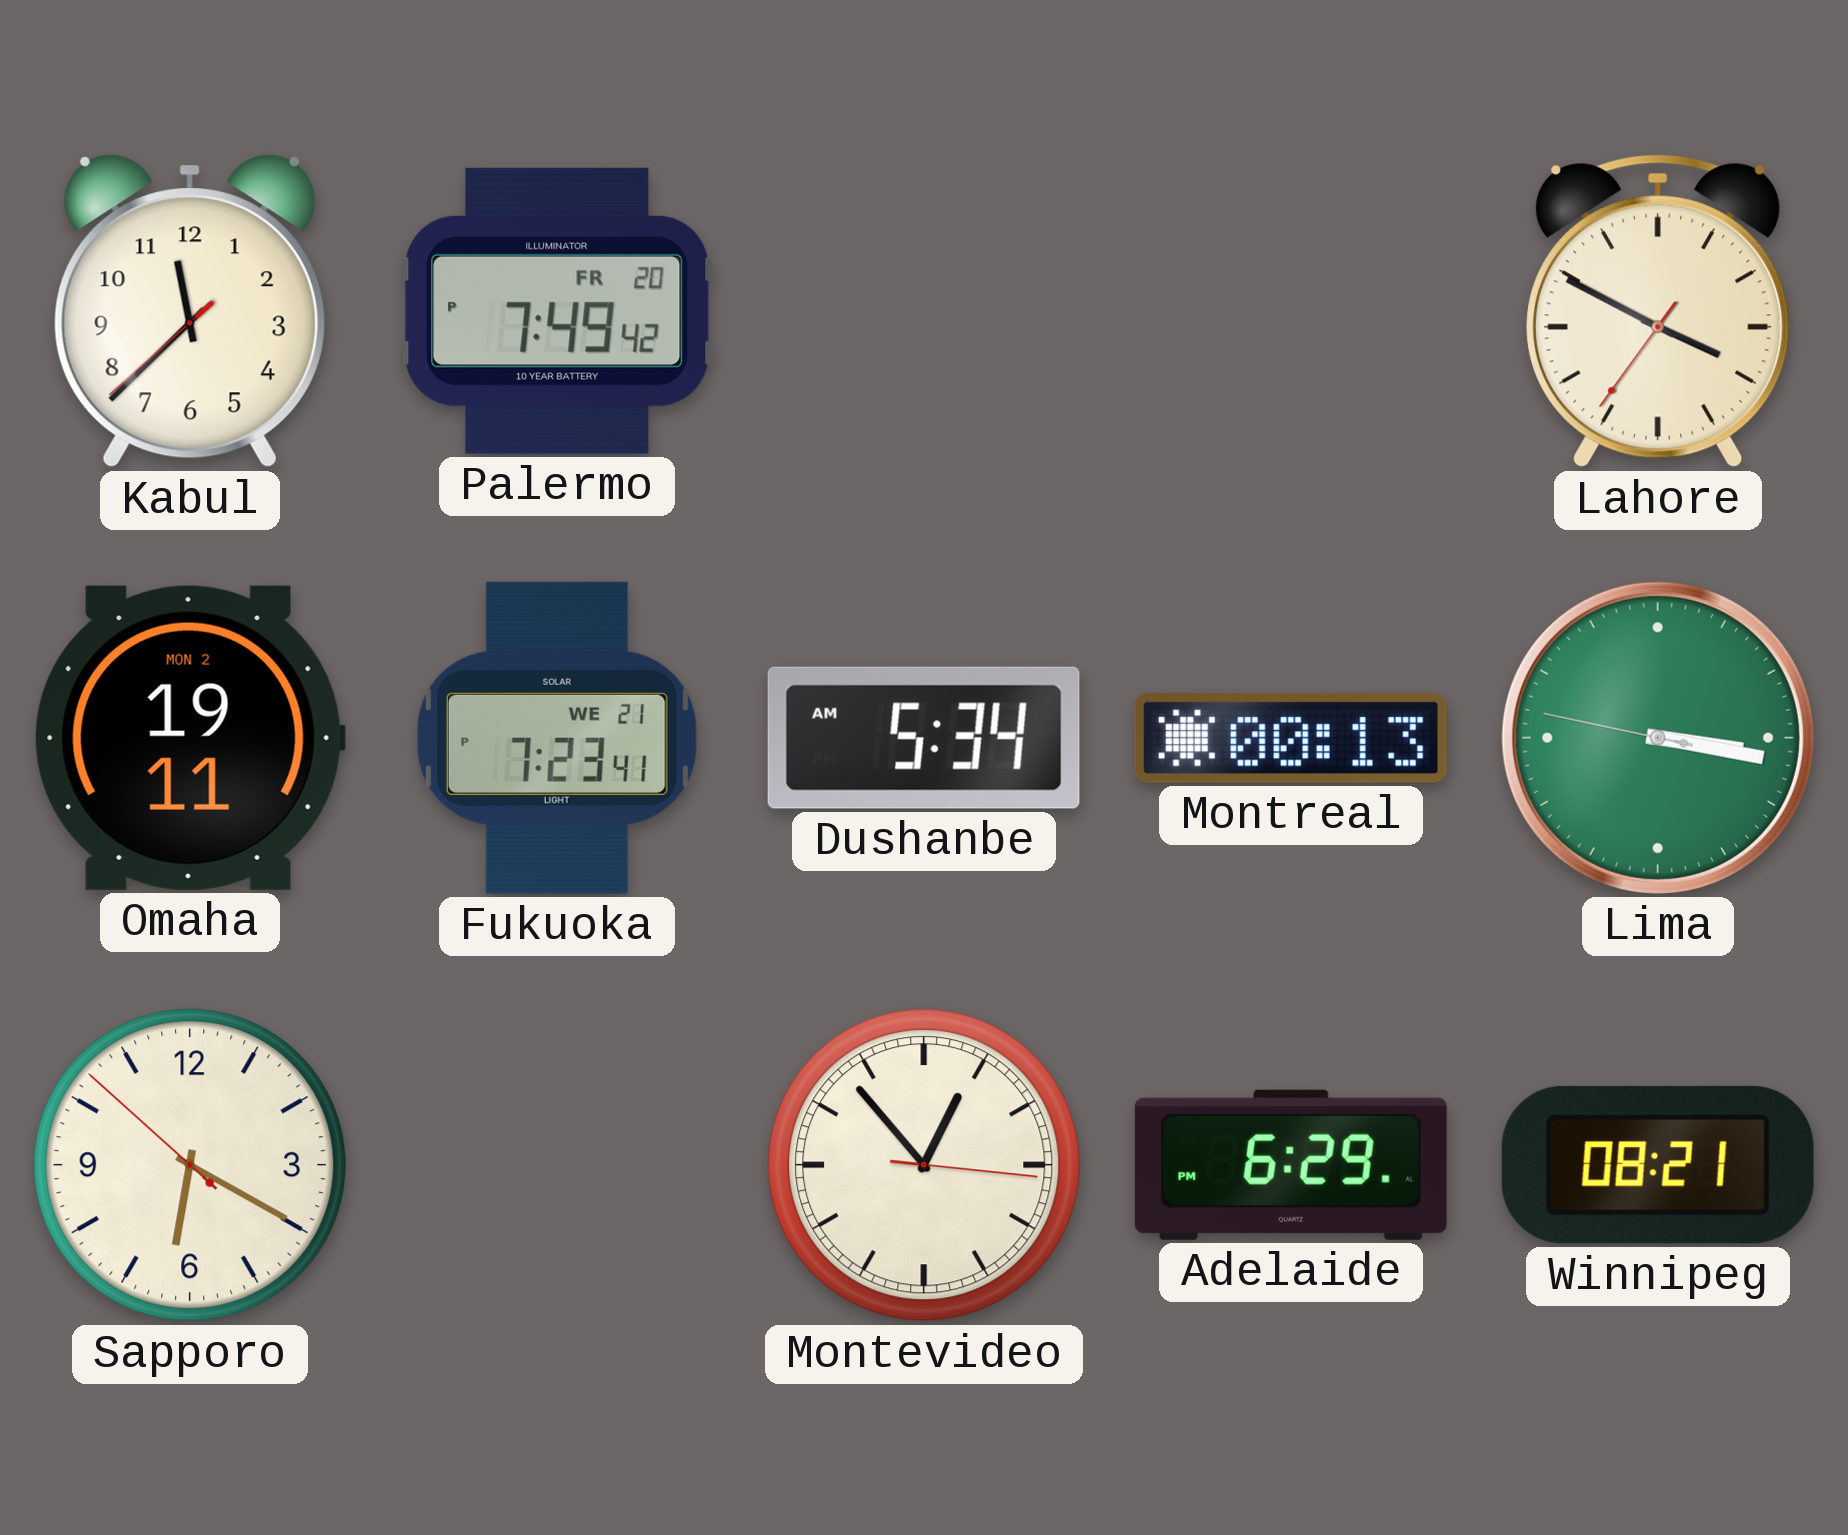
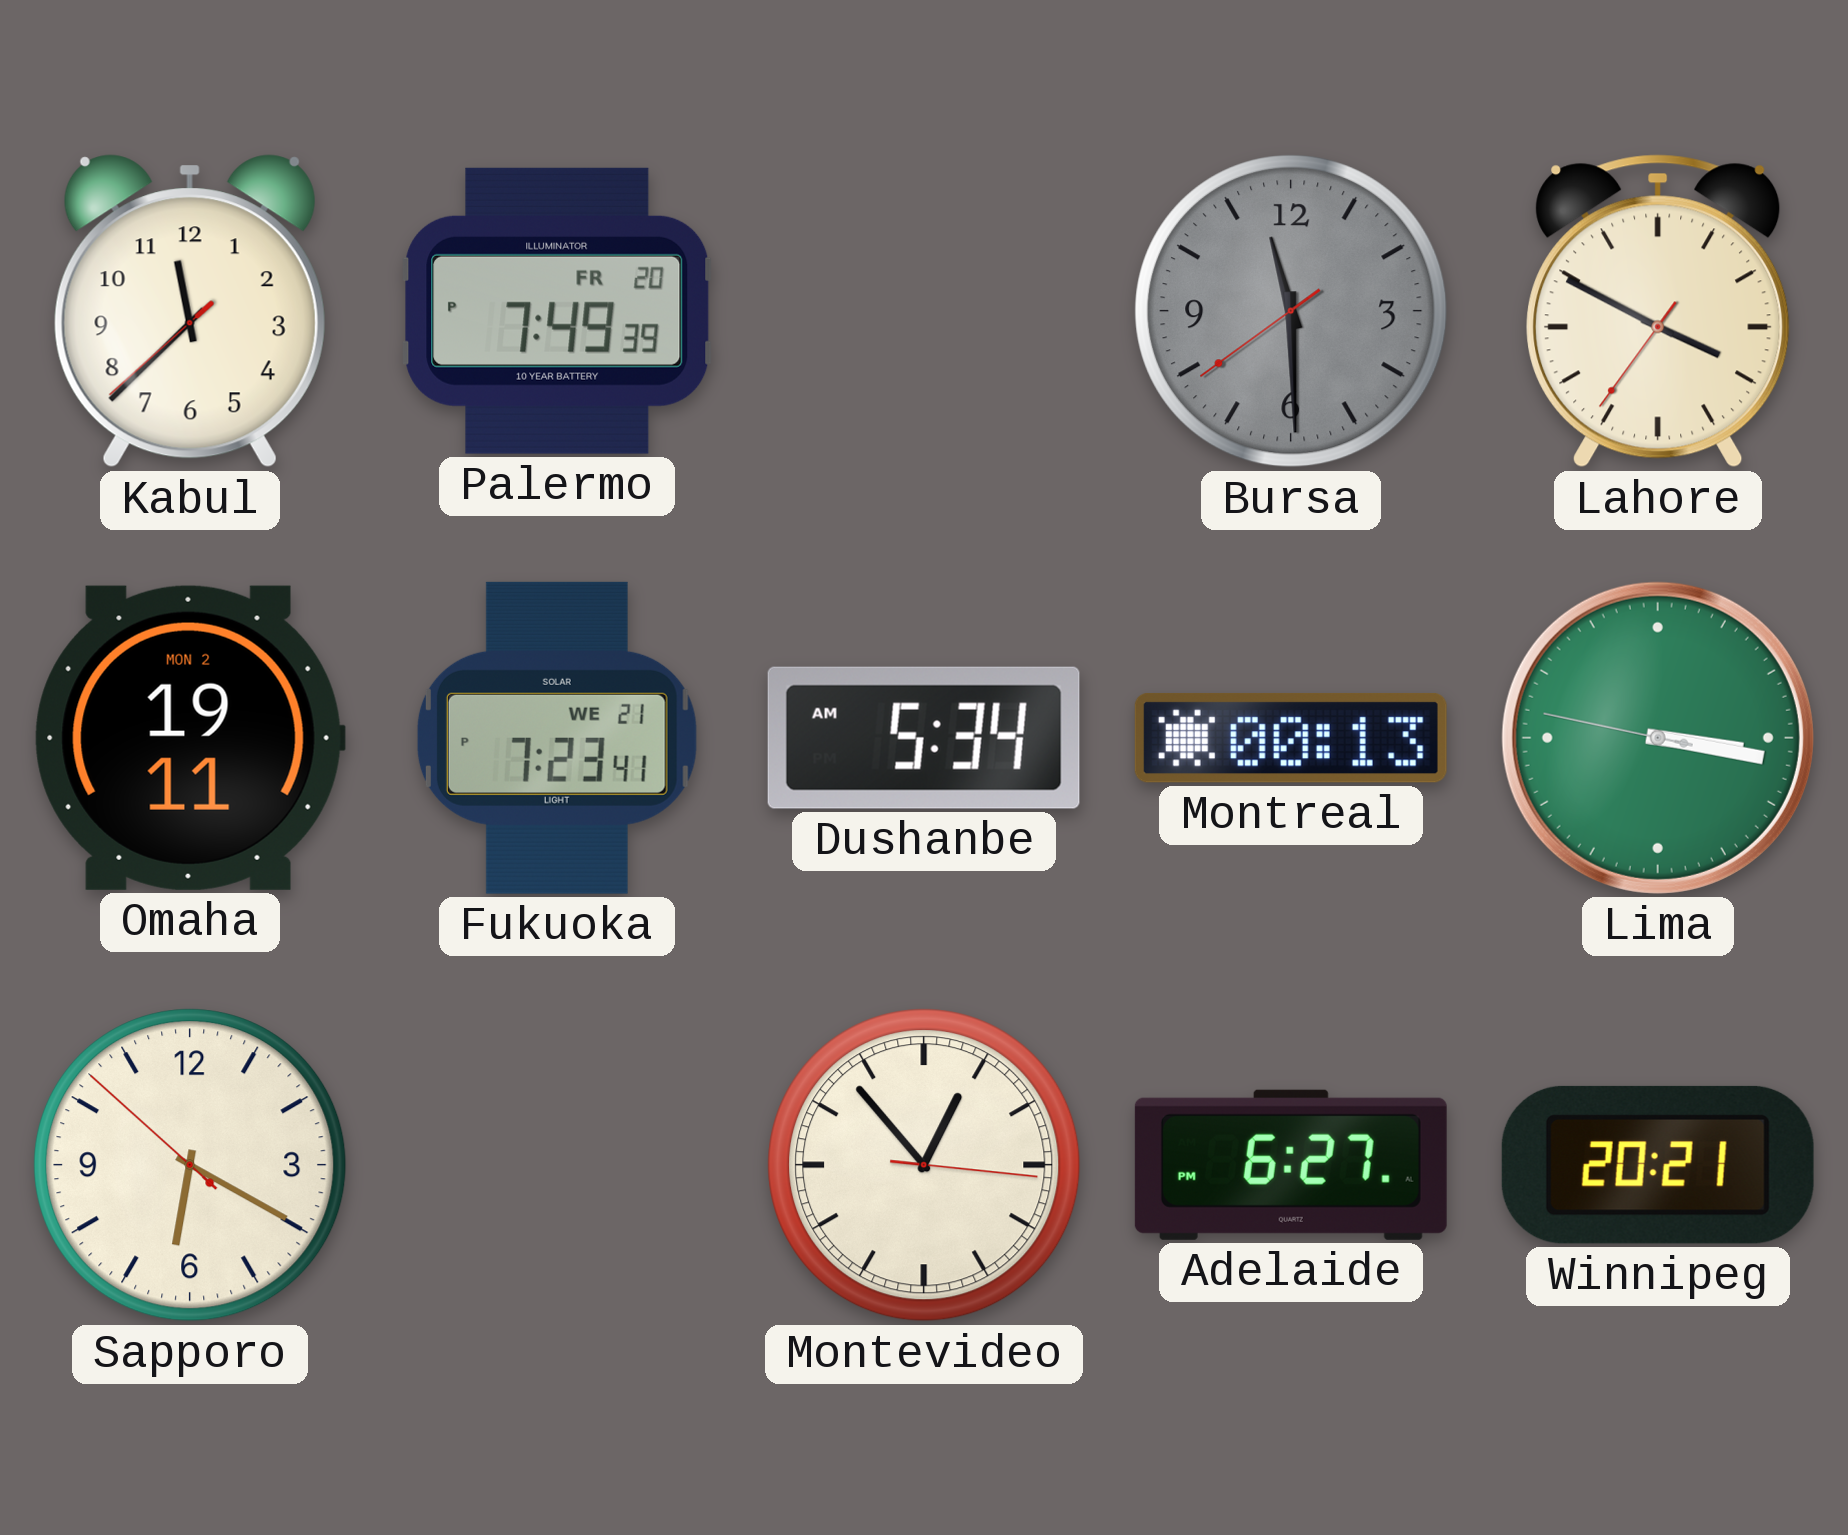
Palermo: 7:49:42 PM -> 7:49:39 PM
Bursa: none -> 11:29
Adelaide: 6:29 -> 6:27
Winnipeg: 08:21 -> 20:21
